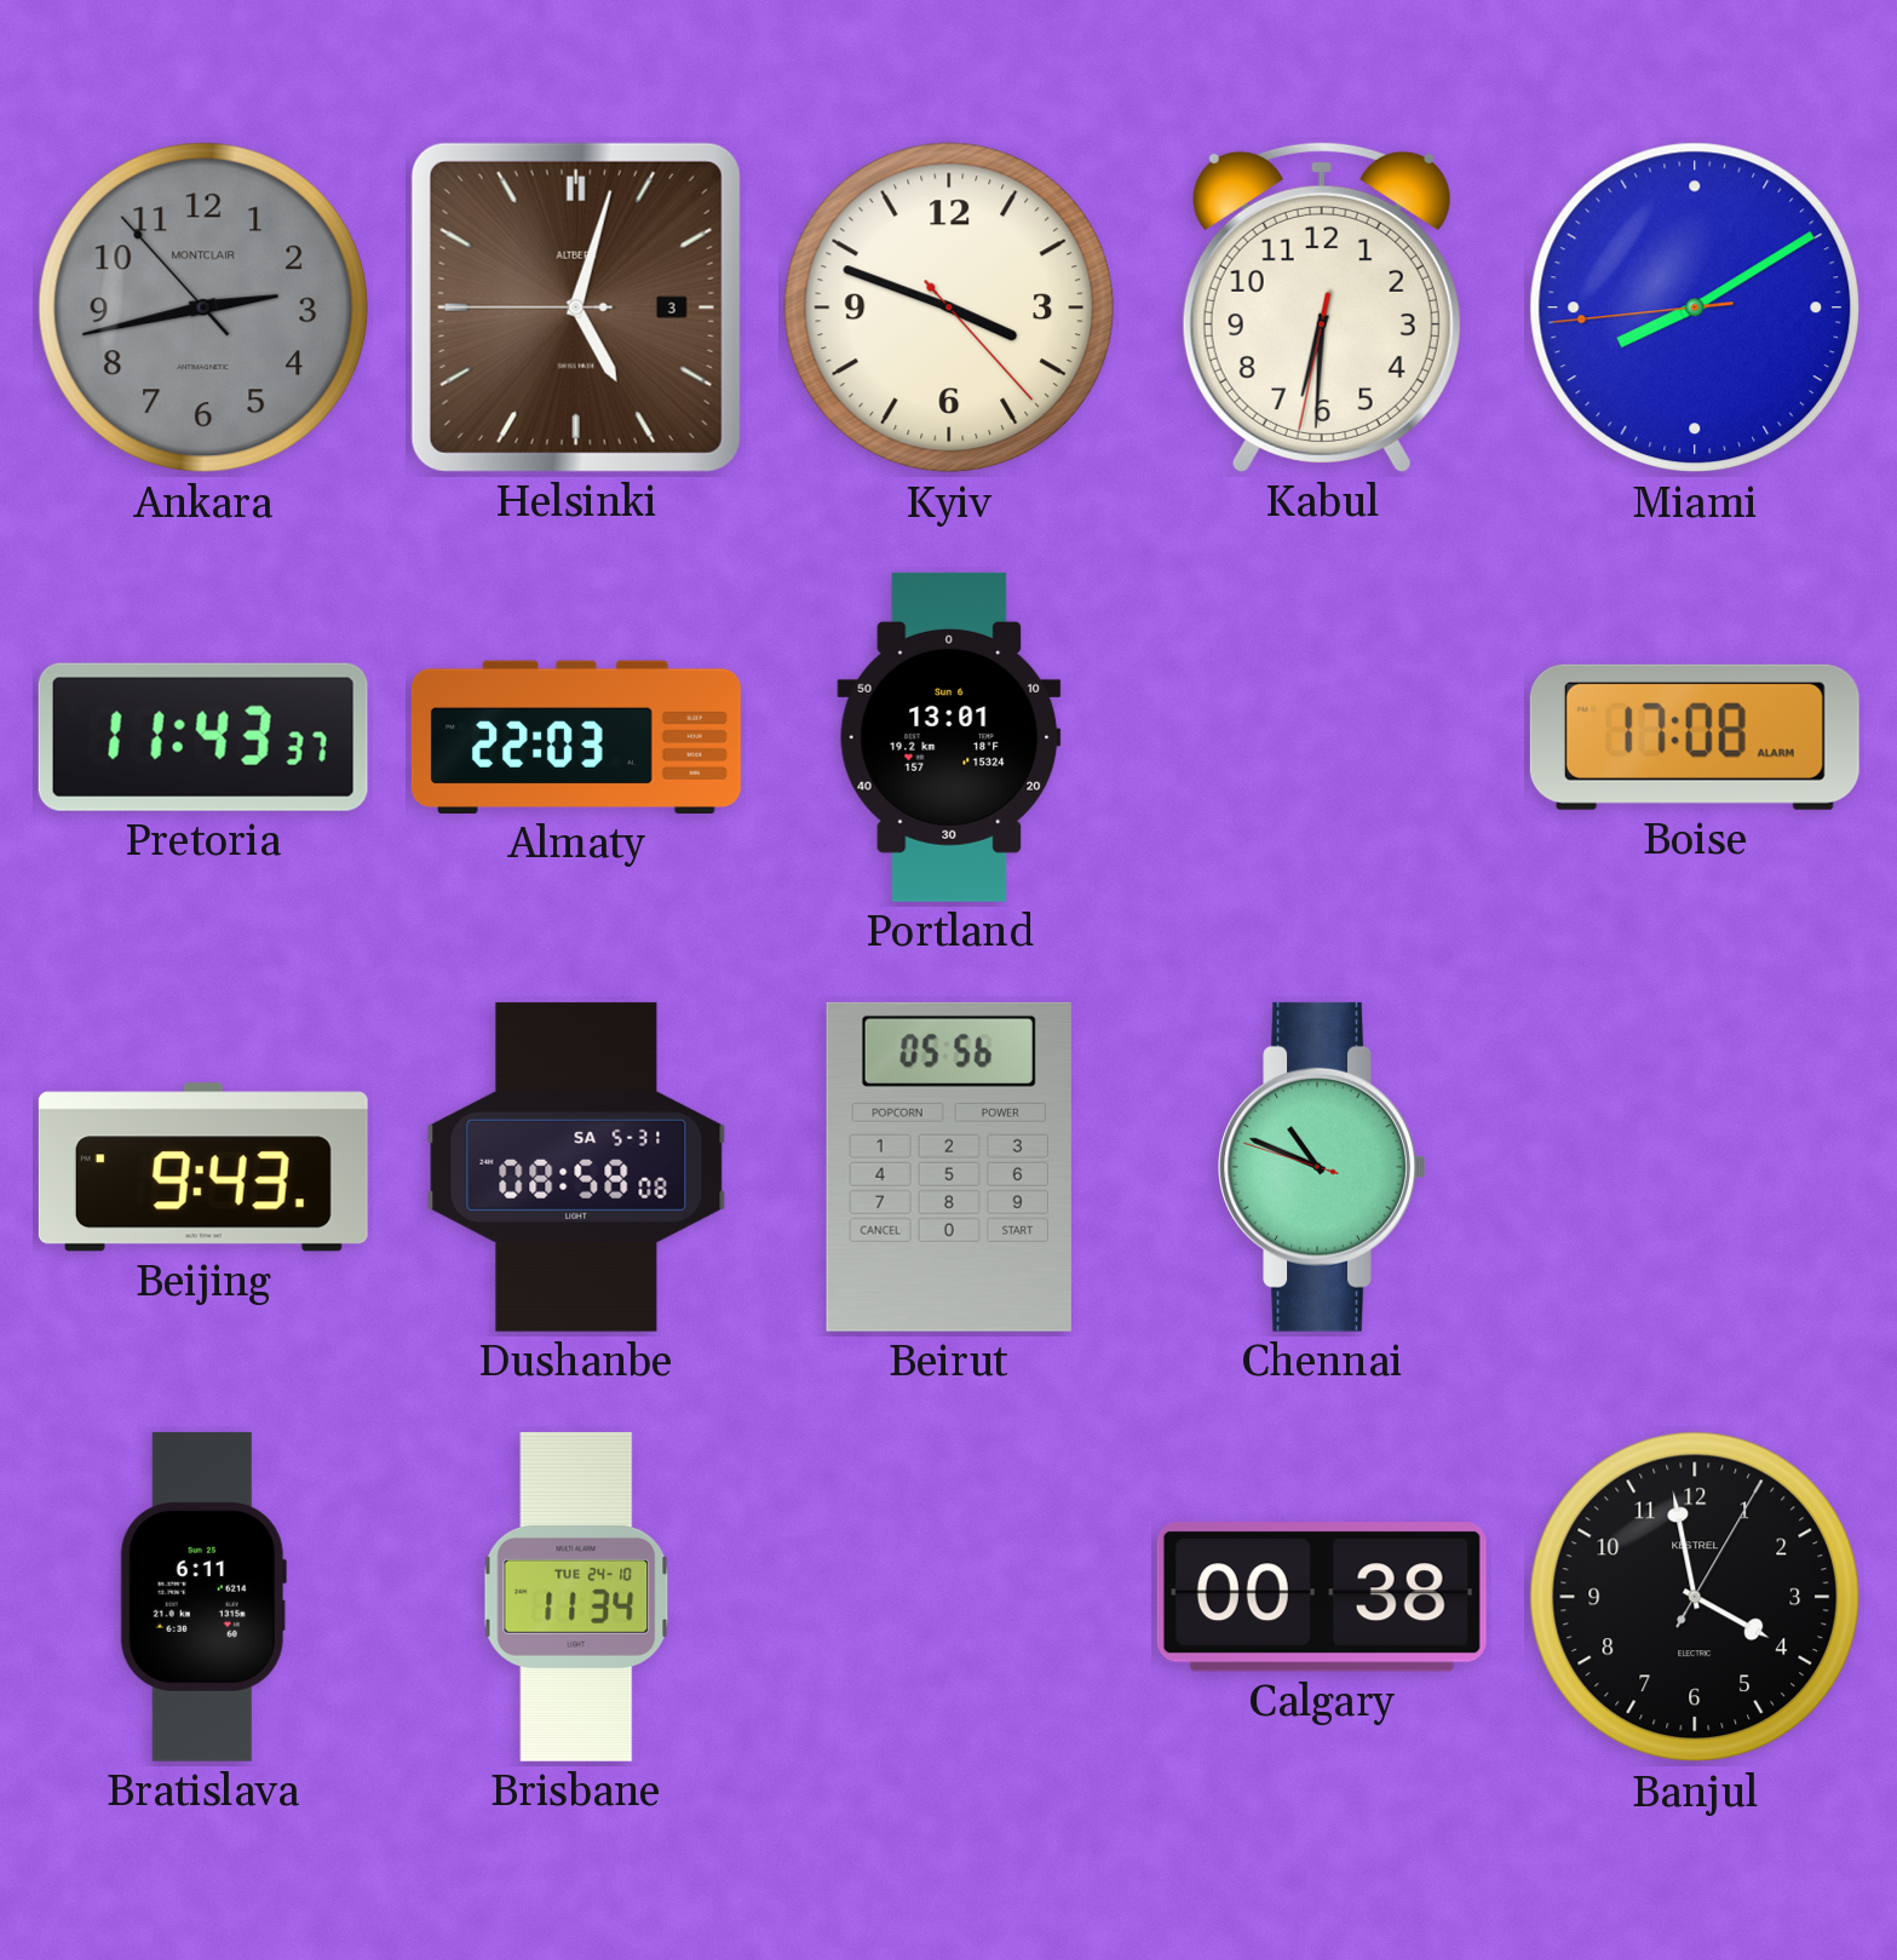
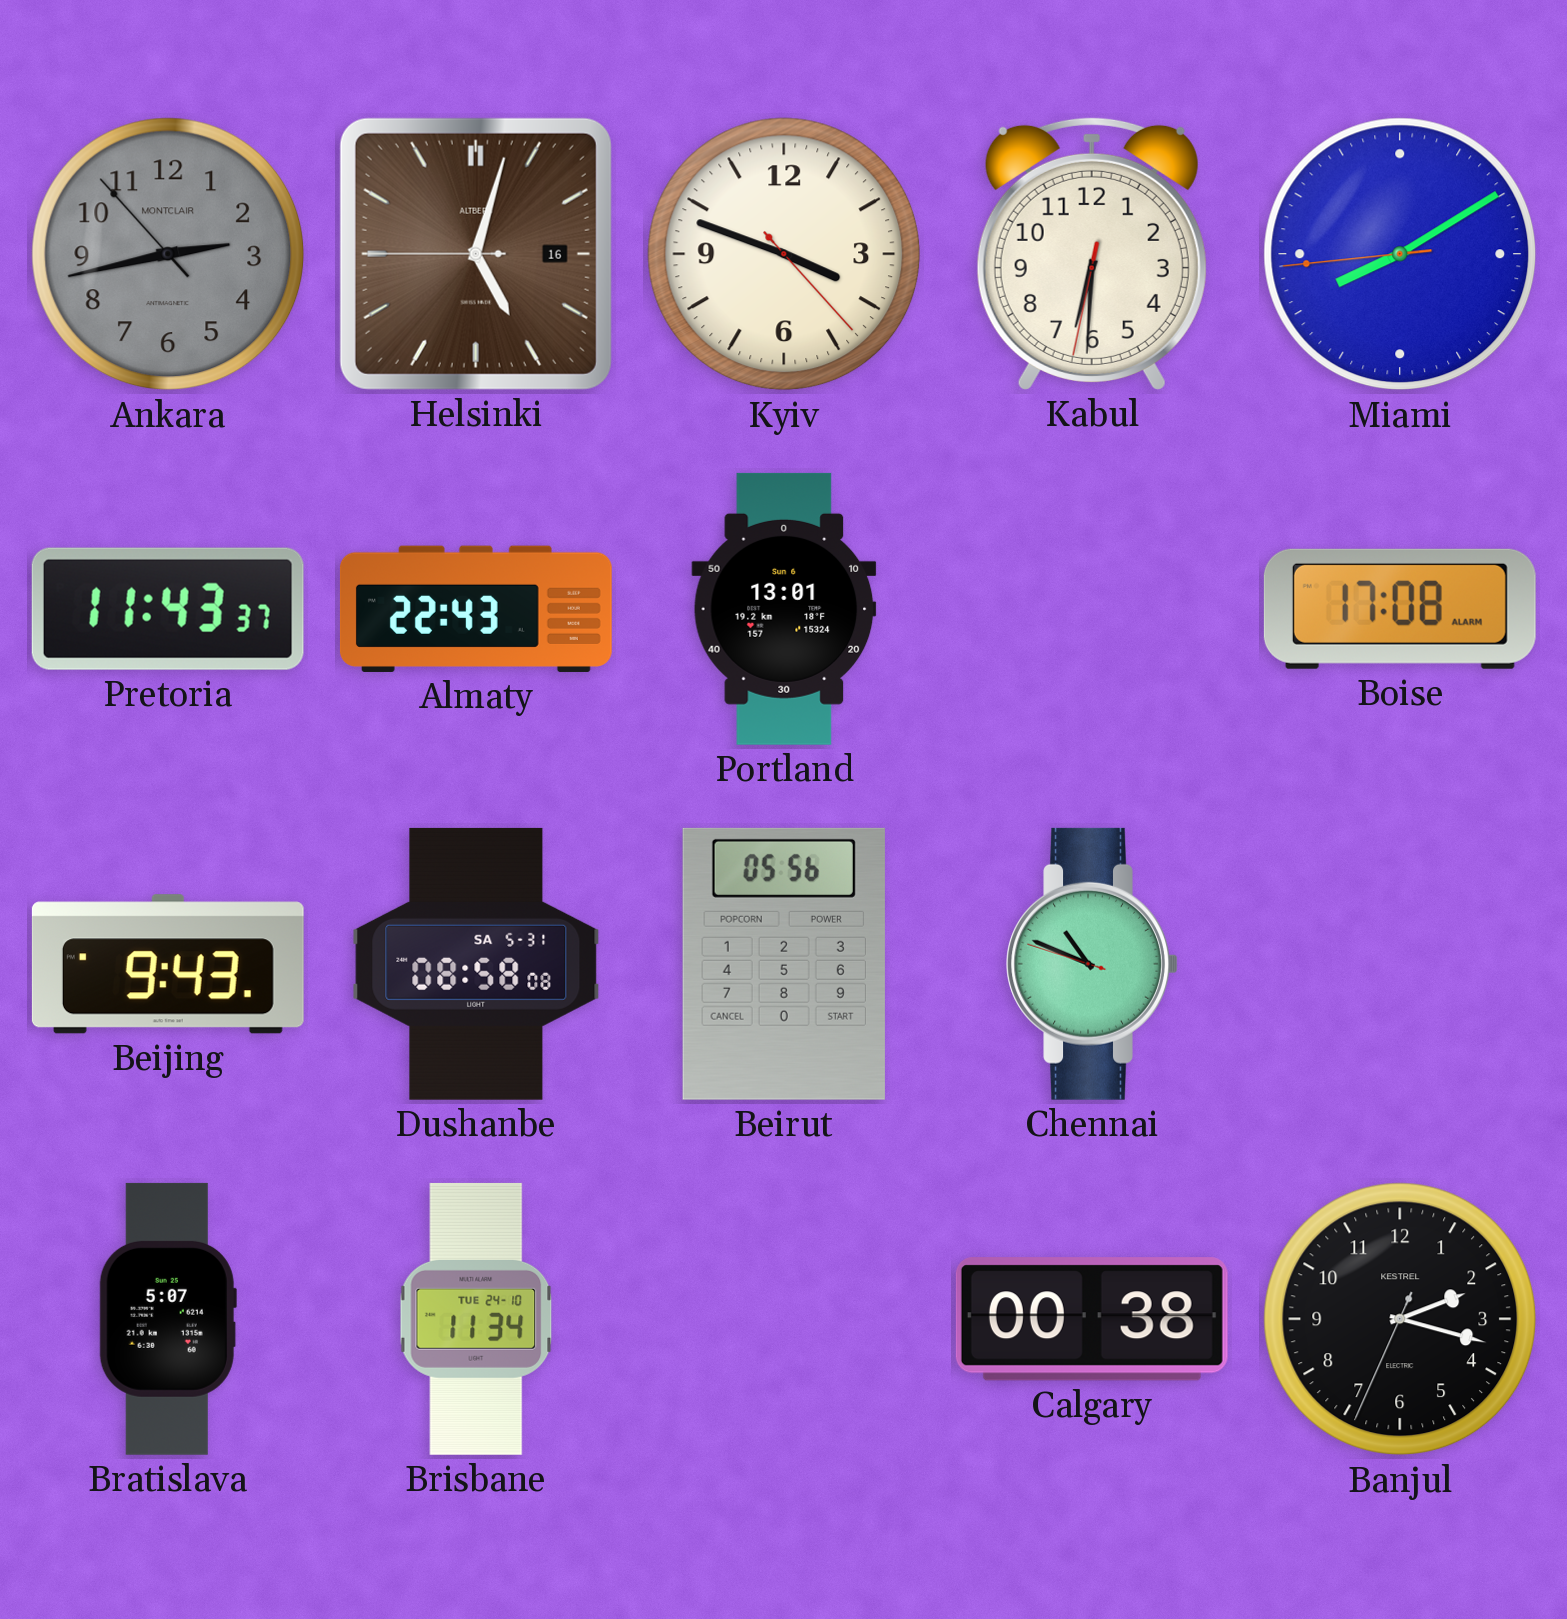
Helsinki date: 3 -> 16
Almaty: 22:03 -> 22:43
Bratislava: 6:11 -> 5:07
Banjul: 3:58 -> 2:17
